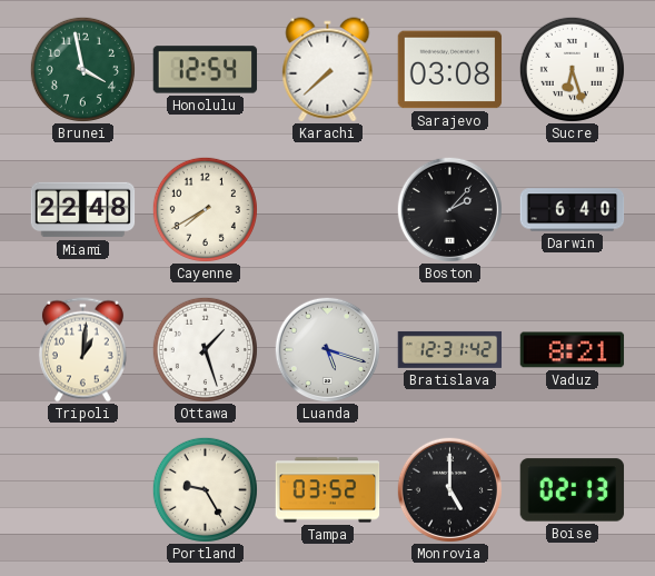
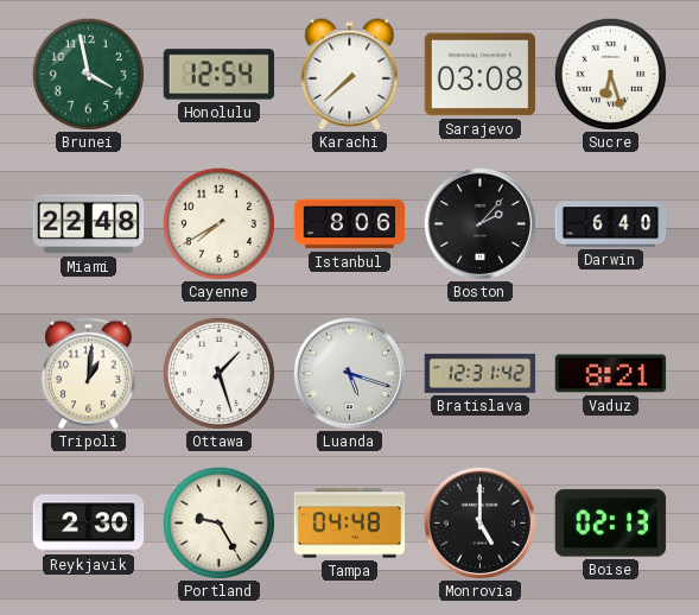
Istanbul: none -> 8:06
Reykjavik: none -> 2:30
Tampa: 03:52 -> 04:48
